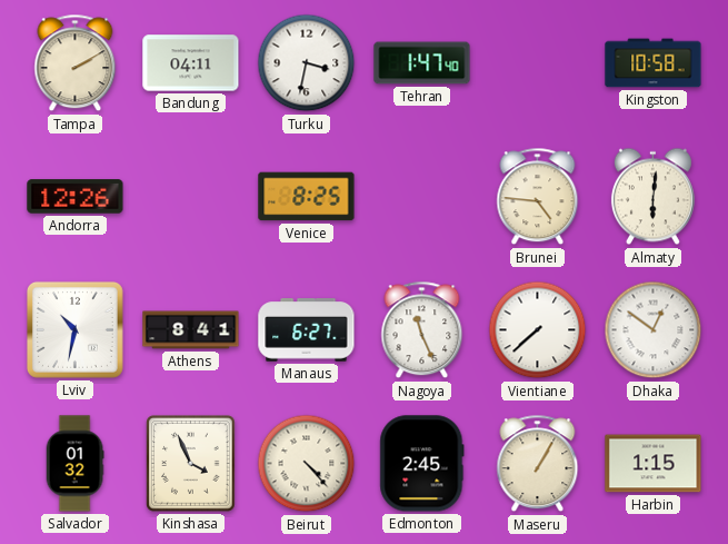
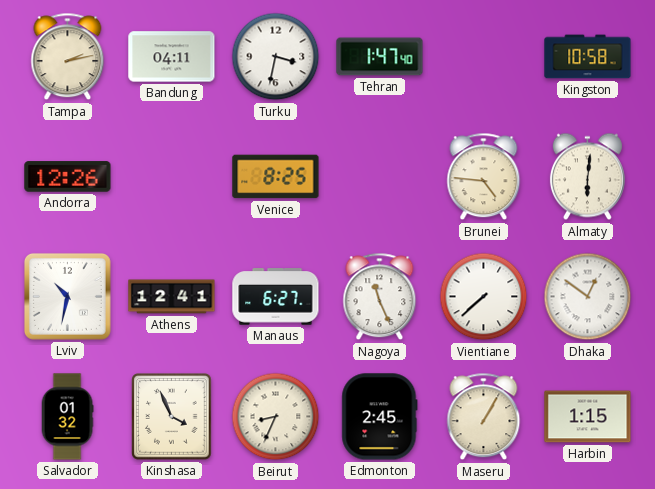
Tampa: 2:10 -> 2:13
Athens: 8:41 -> 12:41
Beirut: 4:23 -> 8:34
